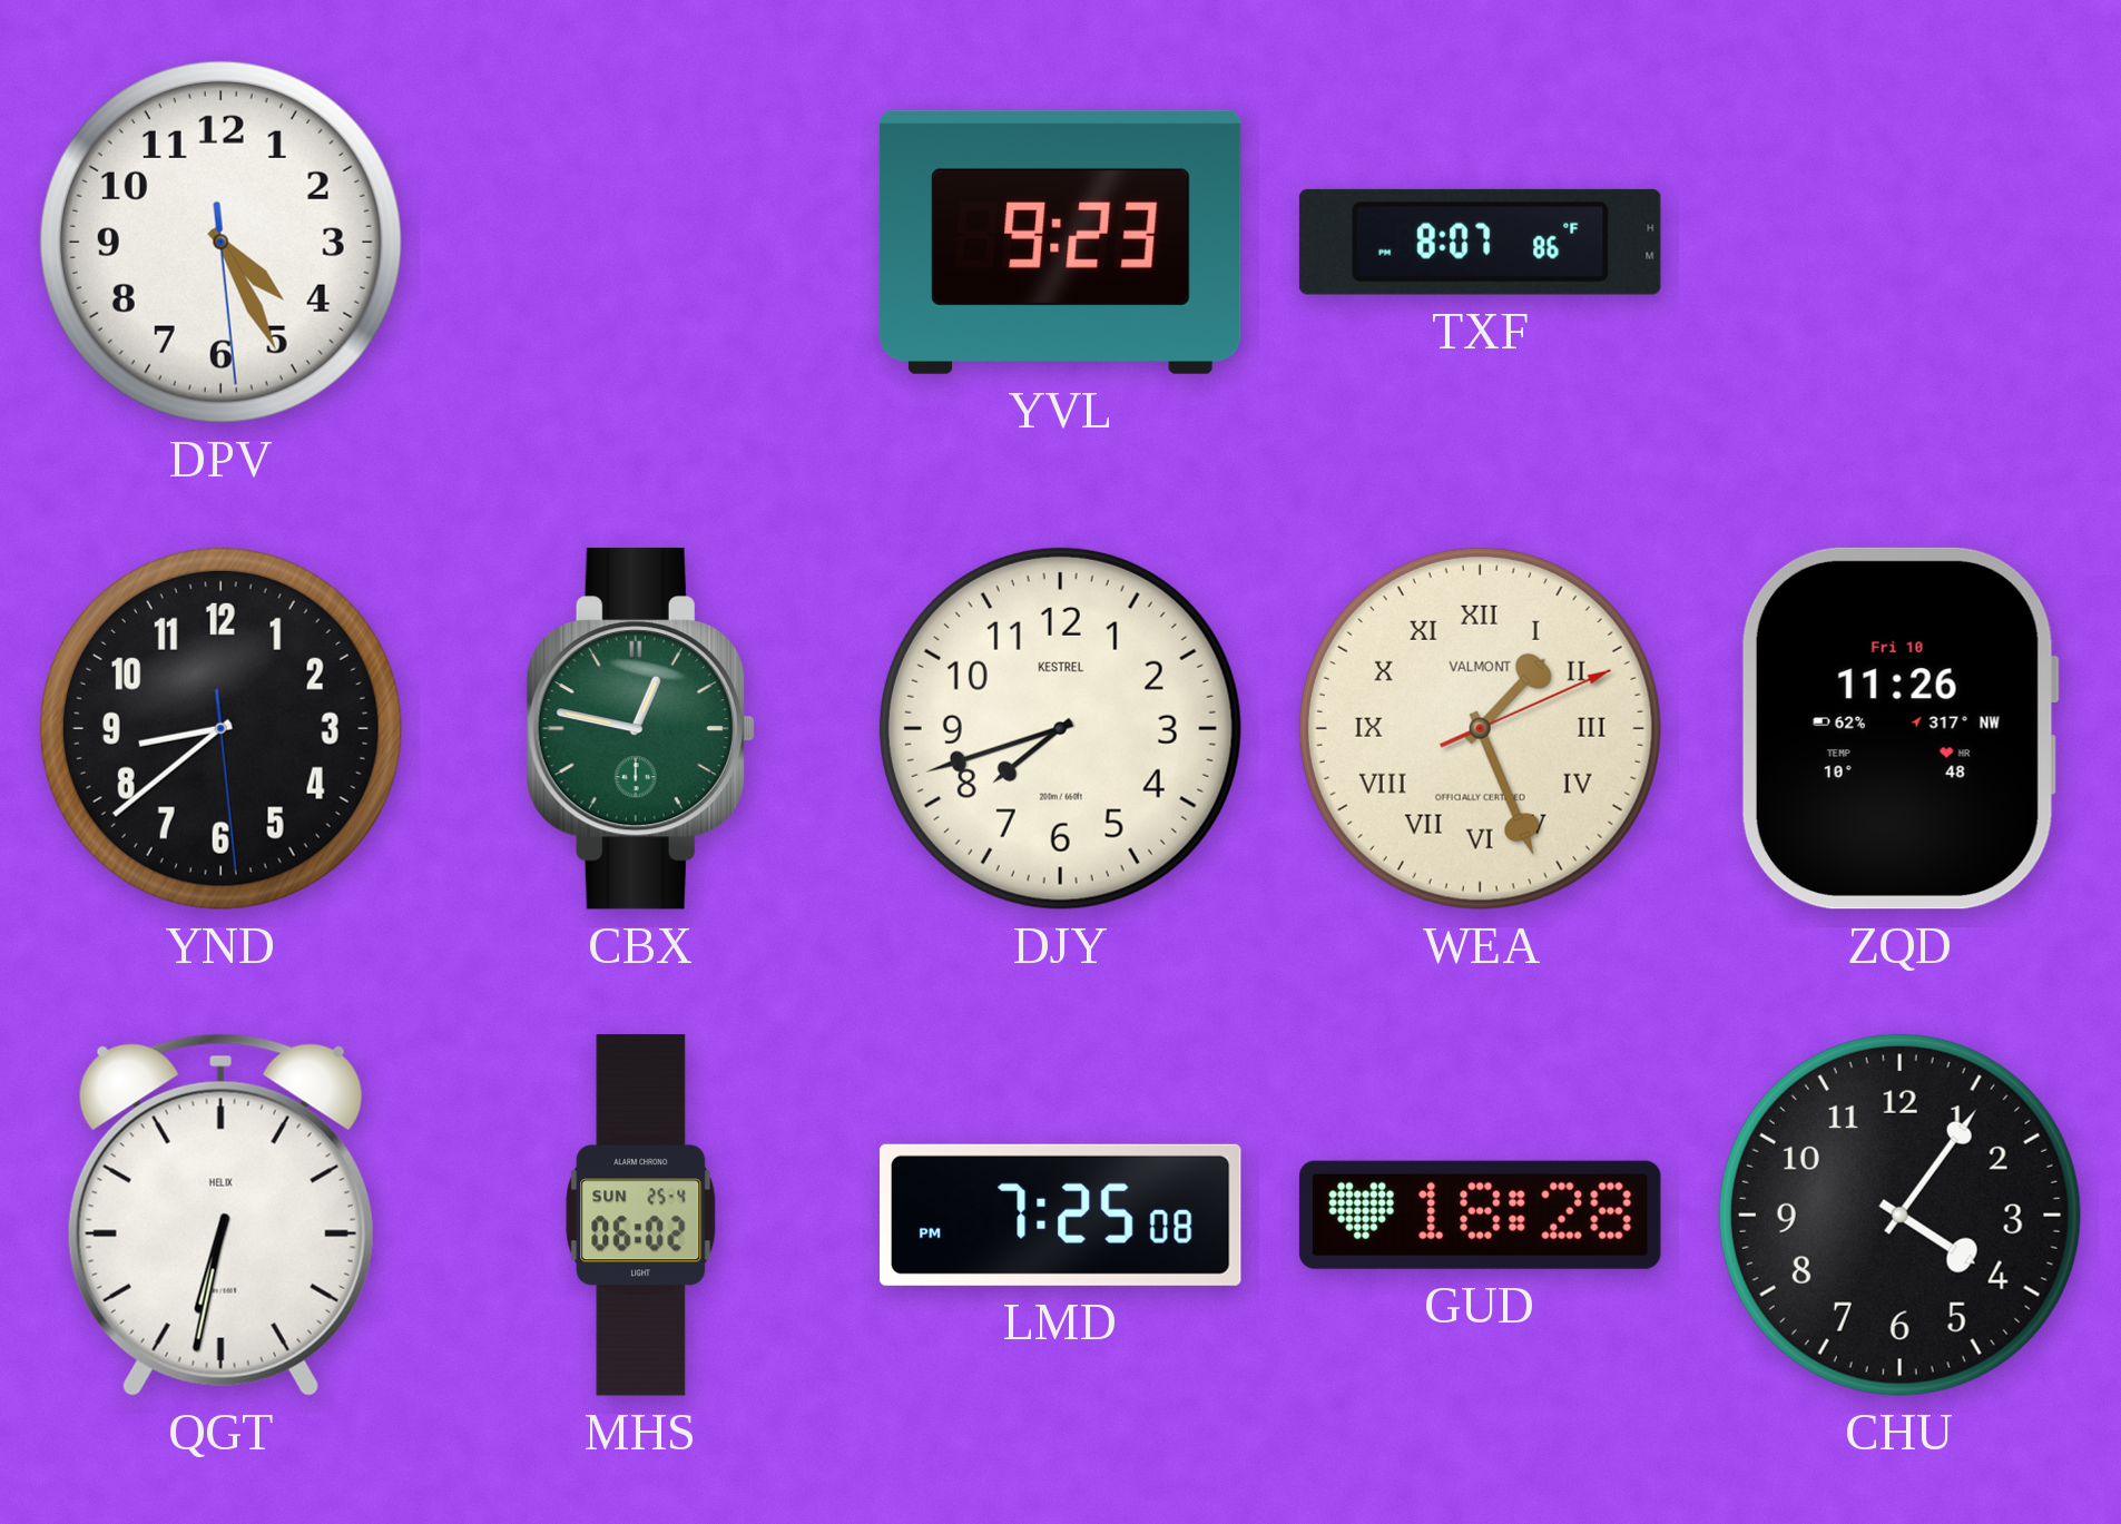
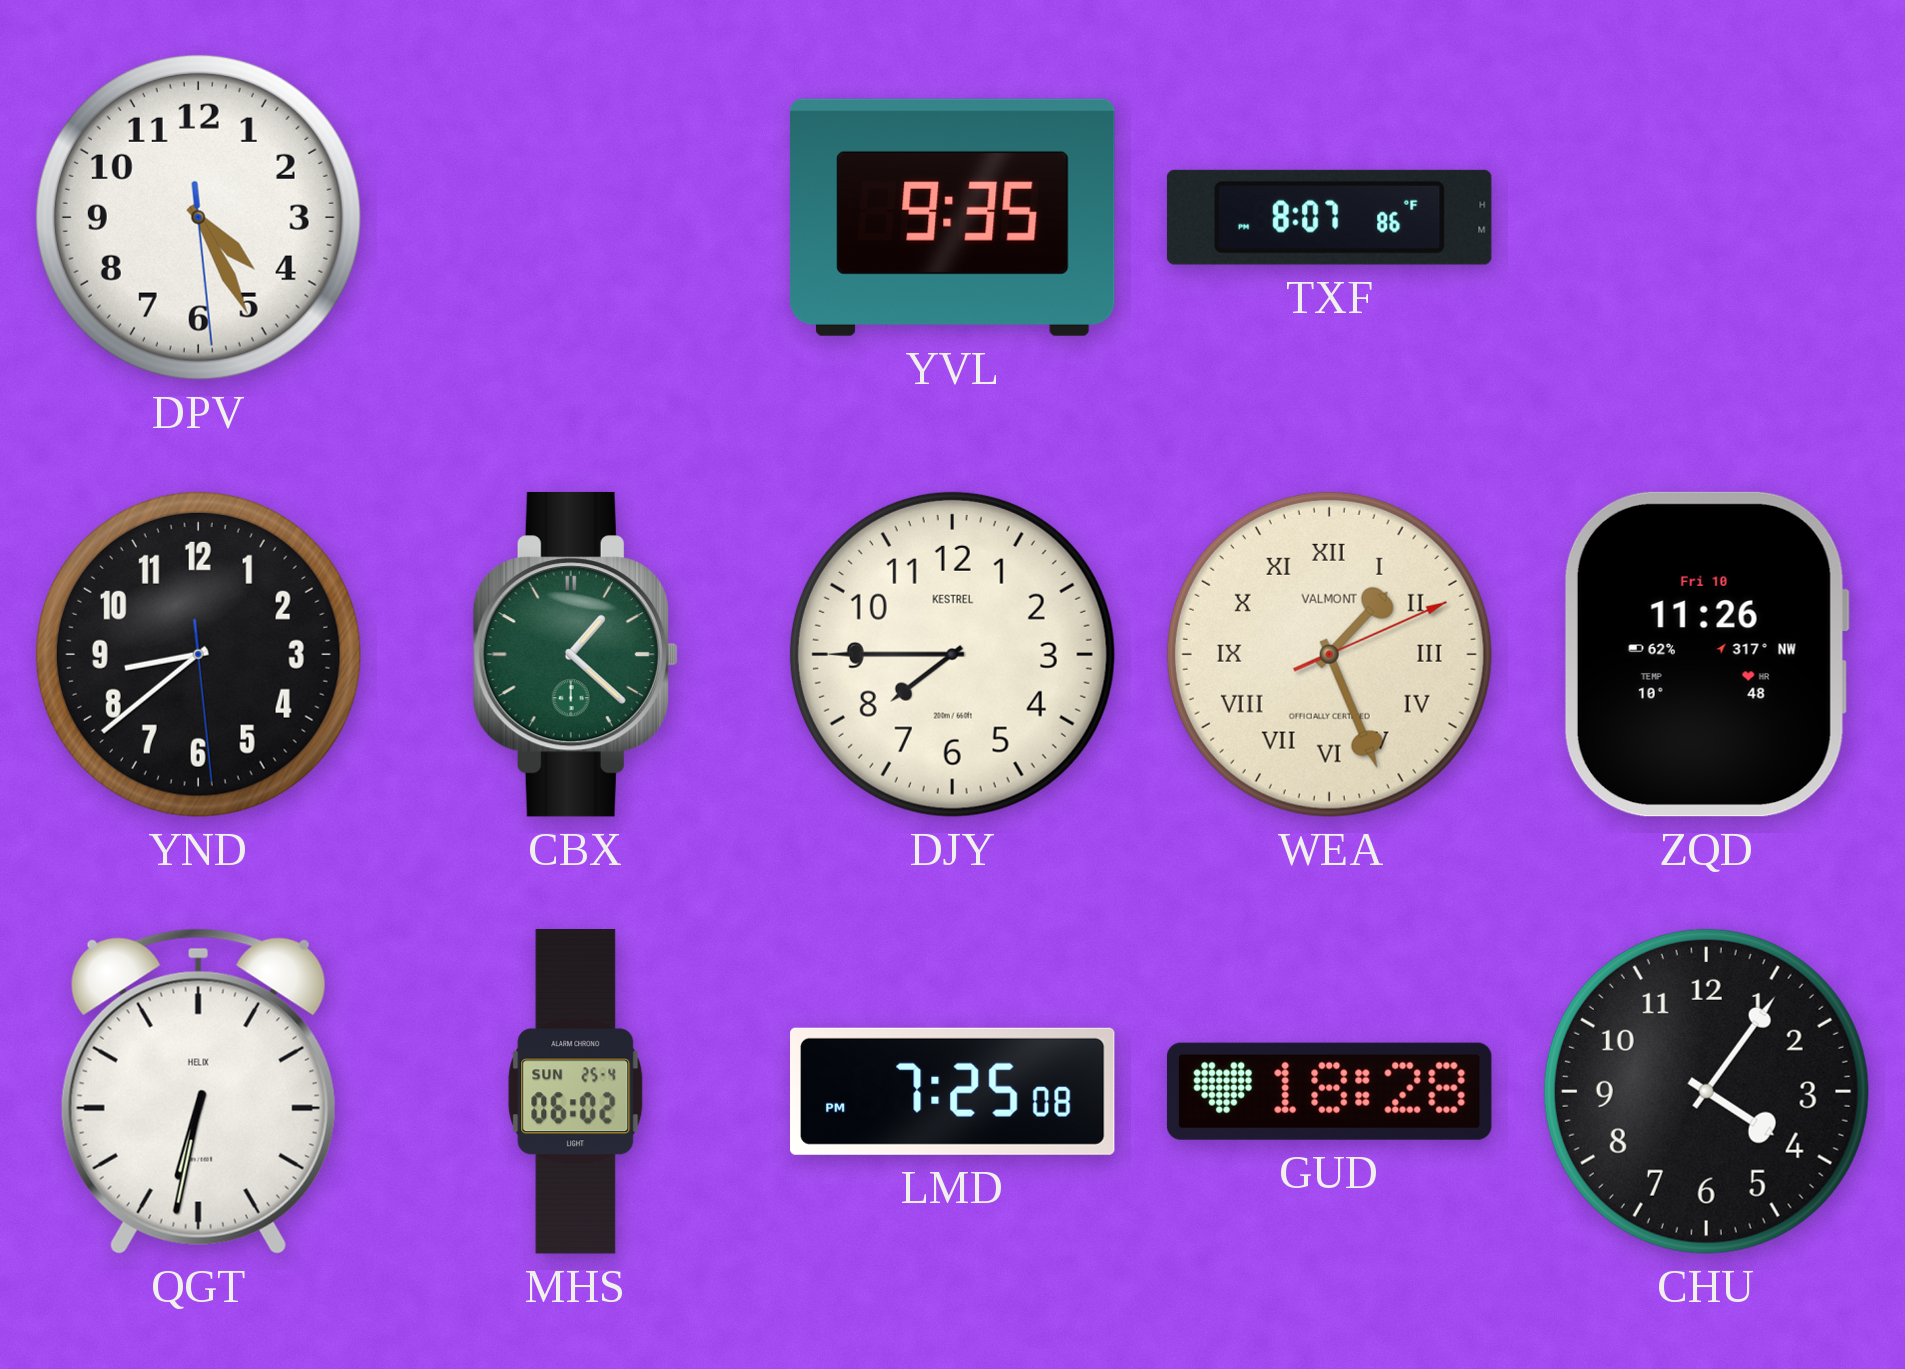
YVL: 9:23 -> 9:35
CBX: 12:47 -> 1:22
DJY: 7:42 -> 7:45
